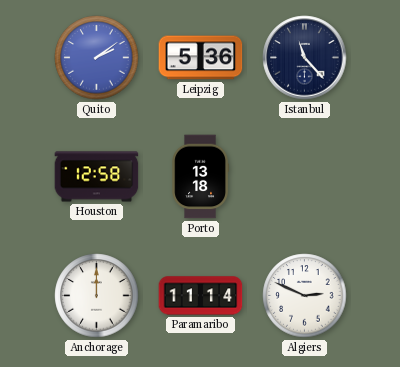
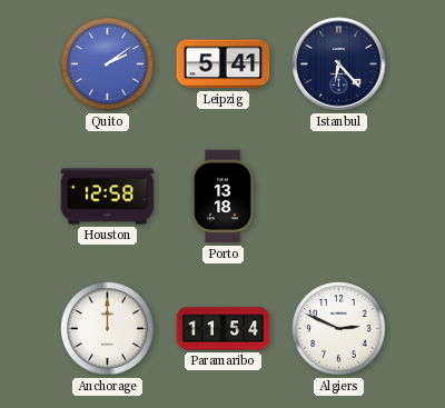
Leipzig: 5:36 -> 5:41
Istanbul: 11:23 -> 6:23
Paramaribo: 11:14 -> 11:54
